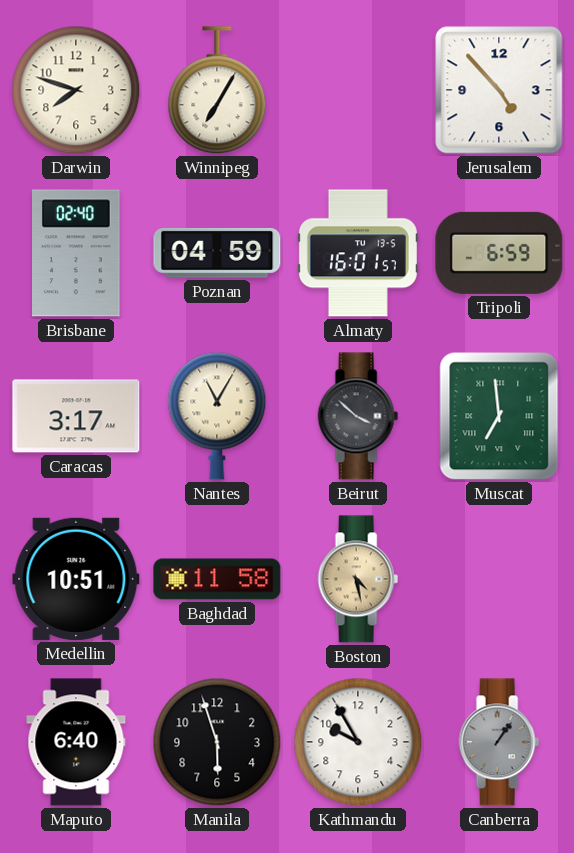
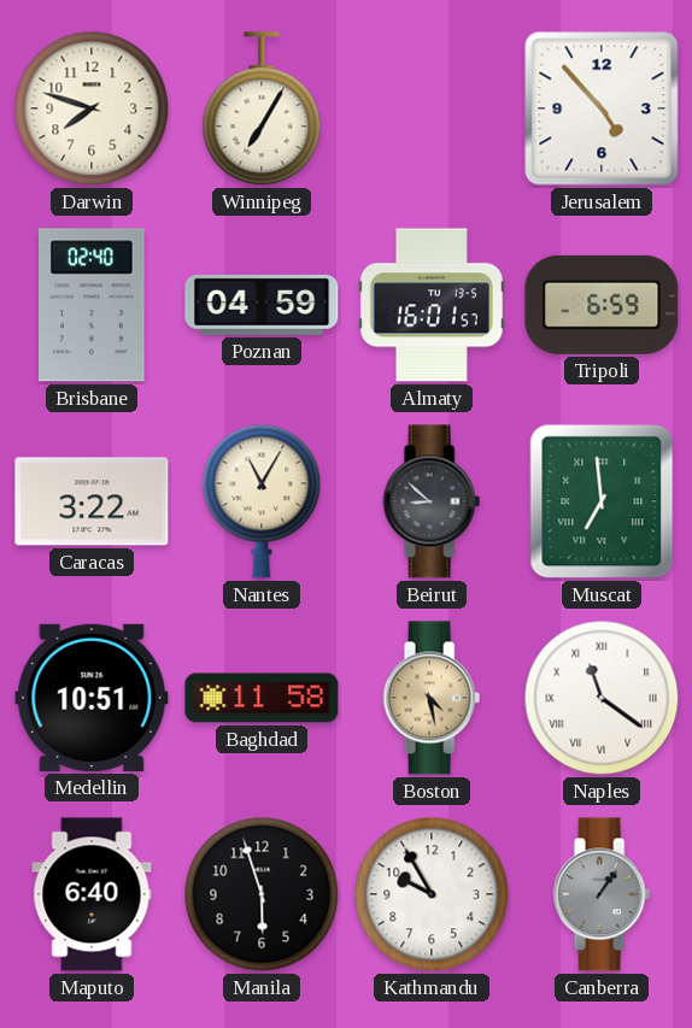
Caracas: 3:17 -> 3:22
Beirut: 3:52 -> 8:52
Naples: none -> 11:21
